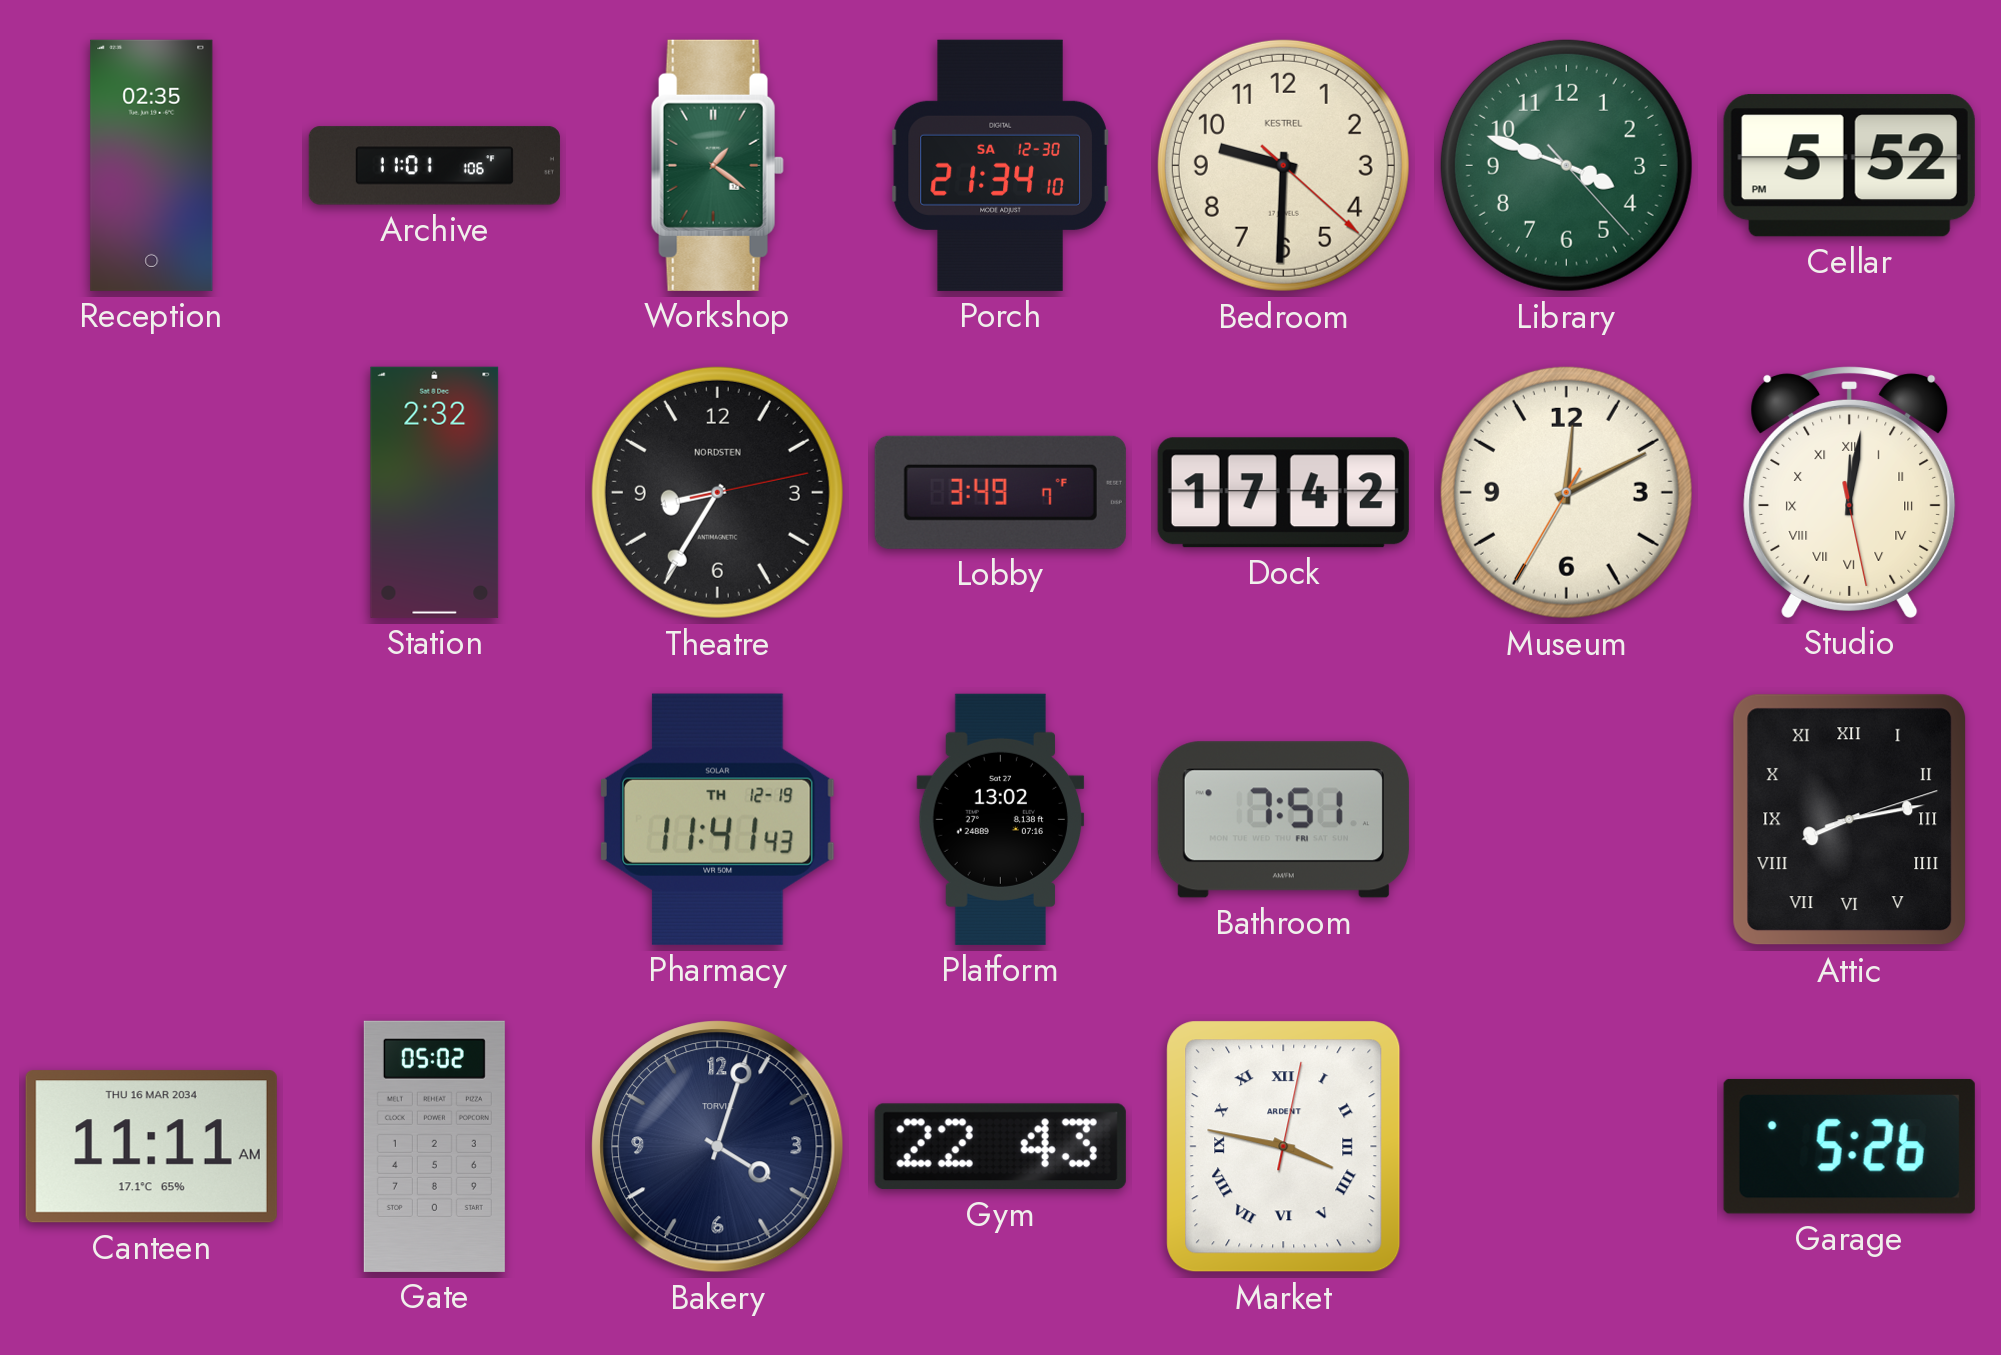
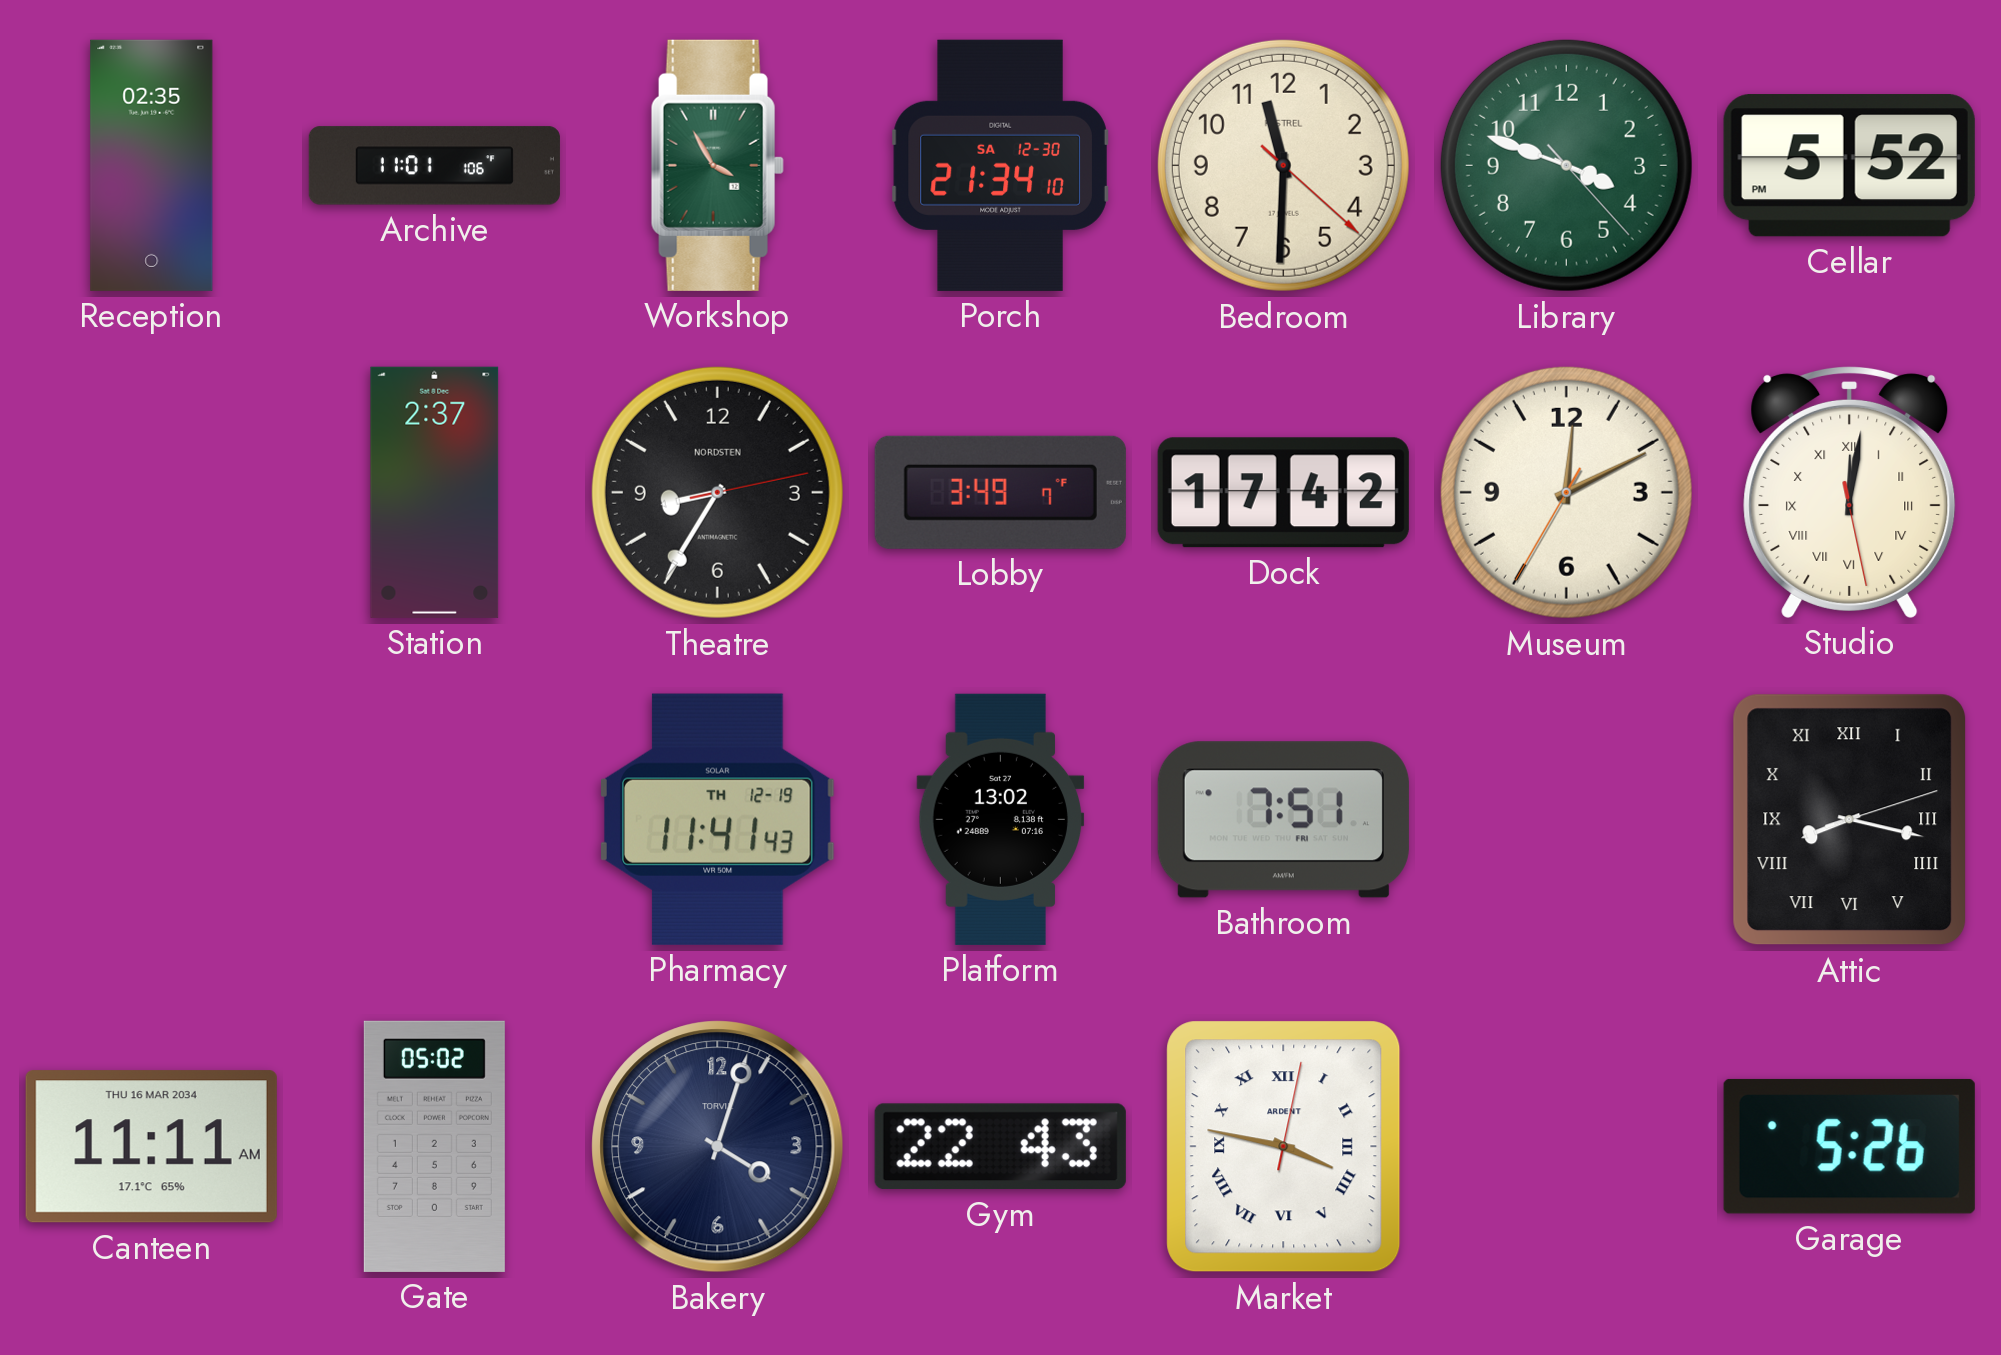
Workshop: 1:21 -> 3:55
Bedroom: 9:30 -> 11:30
Station: 2:32 -> 2:37
Attic: 8:13 -> 8:17
